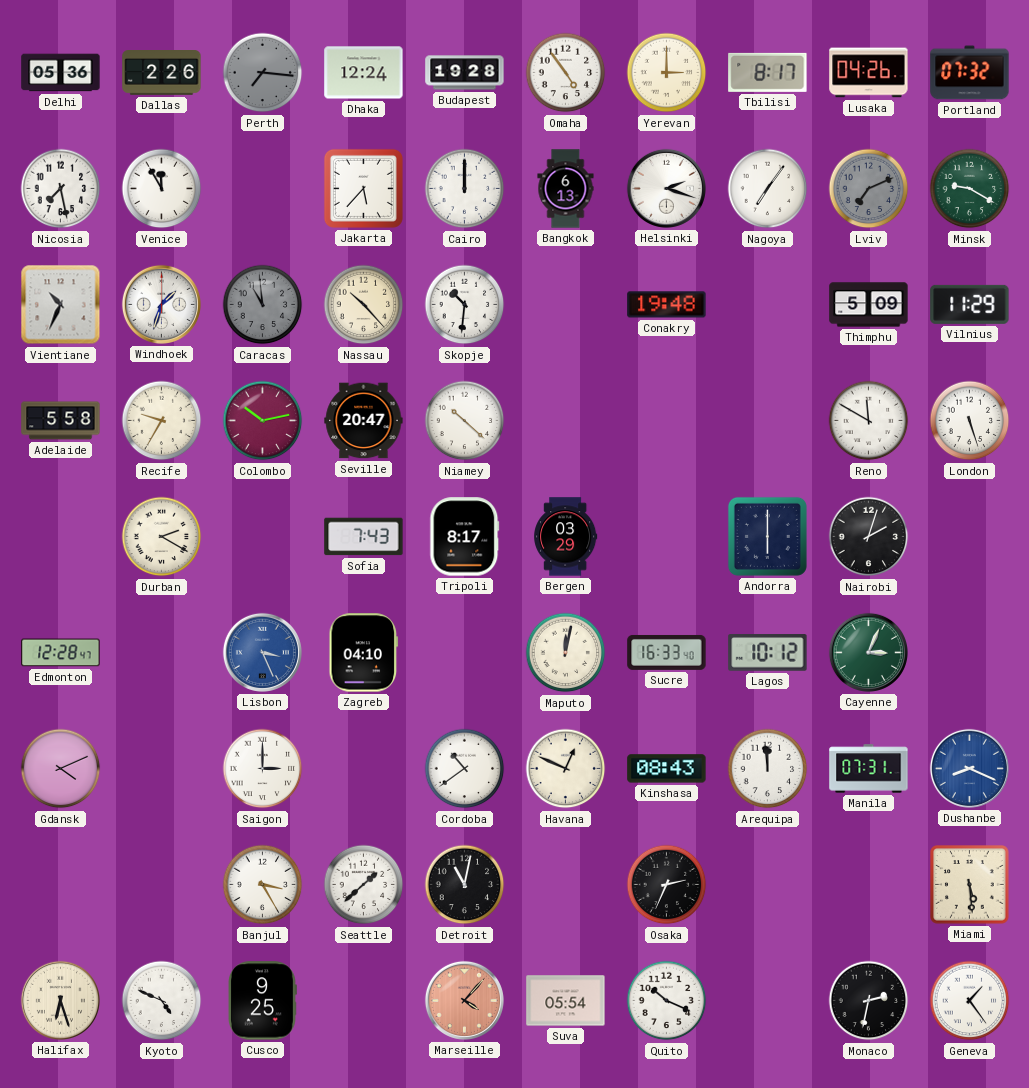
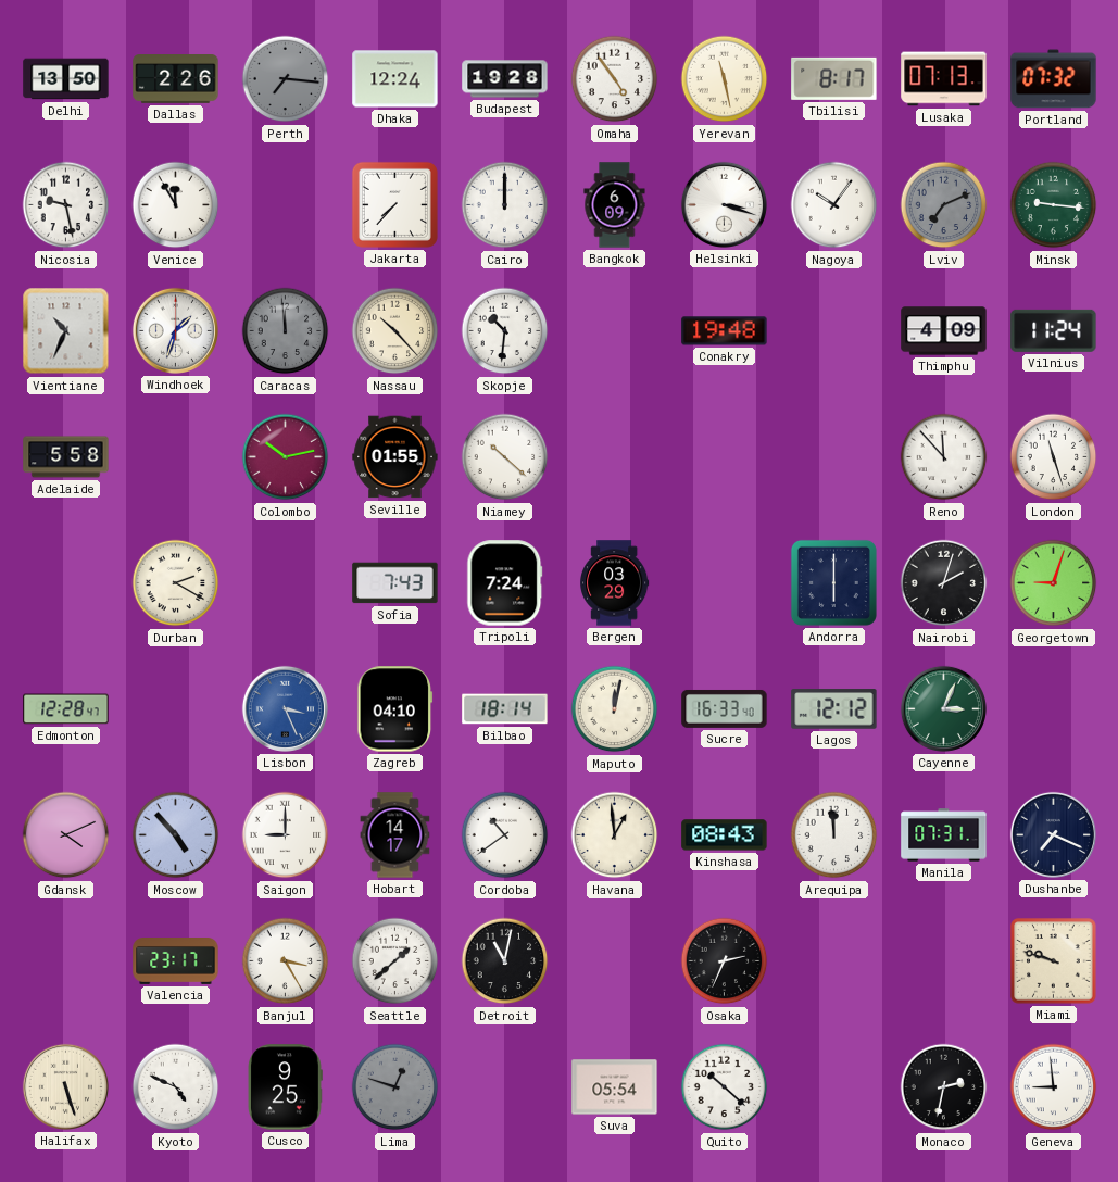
Delhi: 05:36 -> 13:50
Yerevan: 3:00 -> 11:28
Lusaka: 04:26 -> 07:13
Nicosia: 7:28 -> 9:28
Jakarta: 5:37 -> 7:37
Bangkok: 6:13 -> 6:09
Helsinki: 2:18 -> 3:18
Nagoya: 7:06 -> 10:06
Minsk: 9:20 -> 9:16
Caracas: 10:59 -> 11:59
Thimphu: 5:09 -> 4:09
Vilnius: 11:29 -> 11:24
Recife: 9:35 -> none
Seville: 20:47 -> 01:55
Reno: 11:50 -> 11:53
London: 5:27 -> 11:27
Tripoli: 8:17 -> 7:24
Georgetown: none -> 9:03
Bilbao: none -> 18:14
Lagos: 10:12 -> 12:12
Moscow: none -> 4:53
Saigon: 3:00 -> 9:00
Hobart: none -> 14:17
Havana: 12:49 -> 12:59
Dushanbe: 8:19 -> 7:19
Dushanbe dial: blue -> navy
Valencia: none -> 23:17
Miami: 5:29 -> 9:48
Halifax: 6:27 -> 5:27
Lima: none -> 12:48
Marseille: 4:07 -> none
Quito: 10:19 -> 10:22
Geneva: 1:24 -> 8:59
